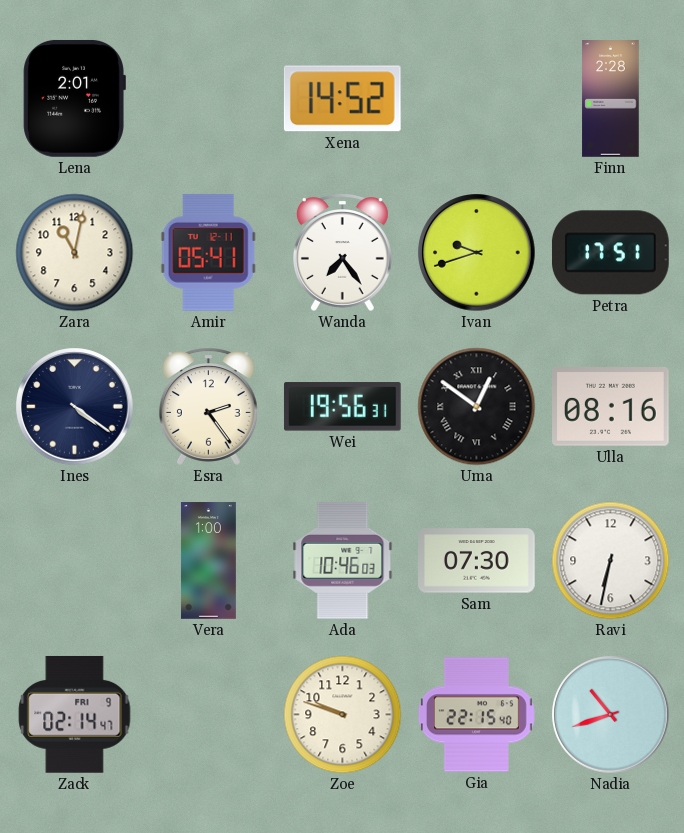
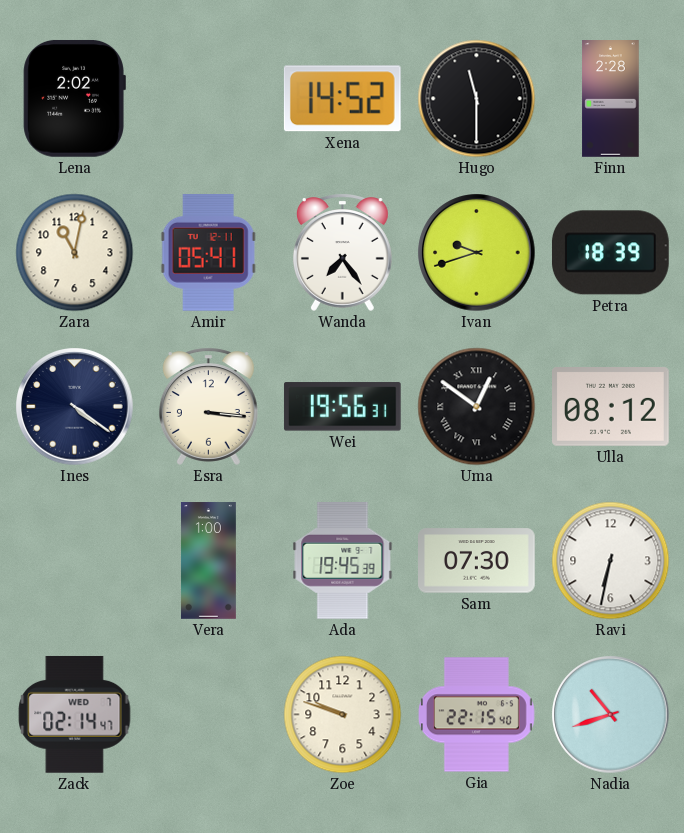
Lena: 2:01 -> 2:02
Hugo: none -> 11:30
Petra: 17:51 -> 18:39
Esra: 2:24 -> 3:16
Ulla: 08:16 -> 08:12
Ada: 10:46 -> 19:45
Zack date: FRI 9 -> WED 7
